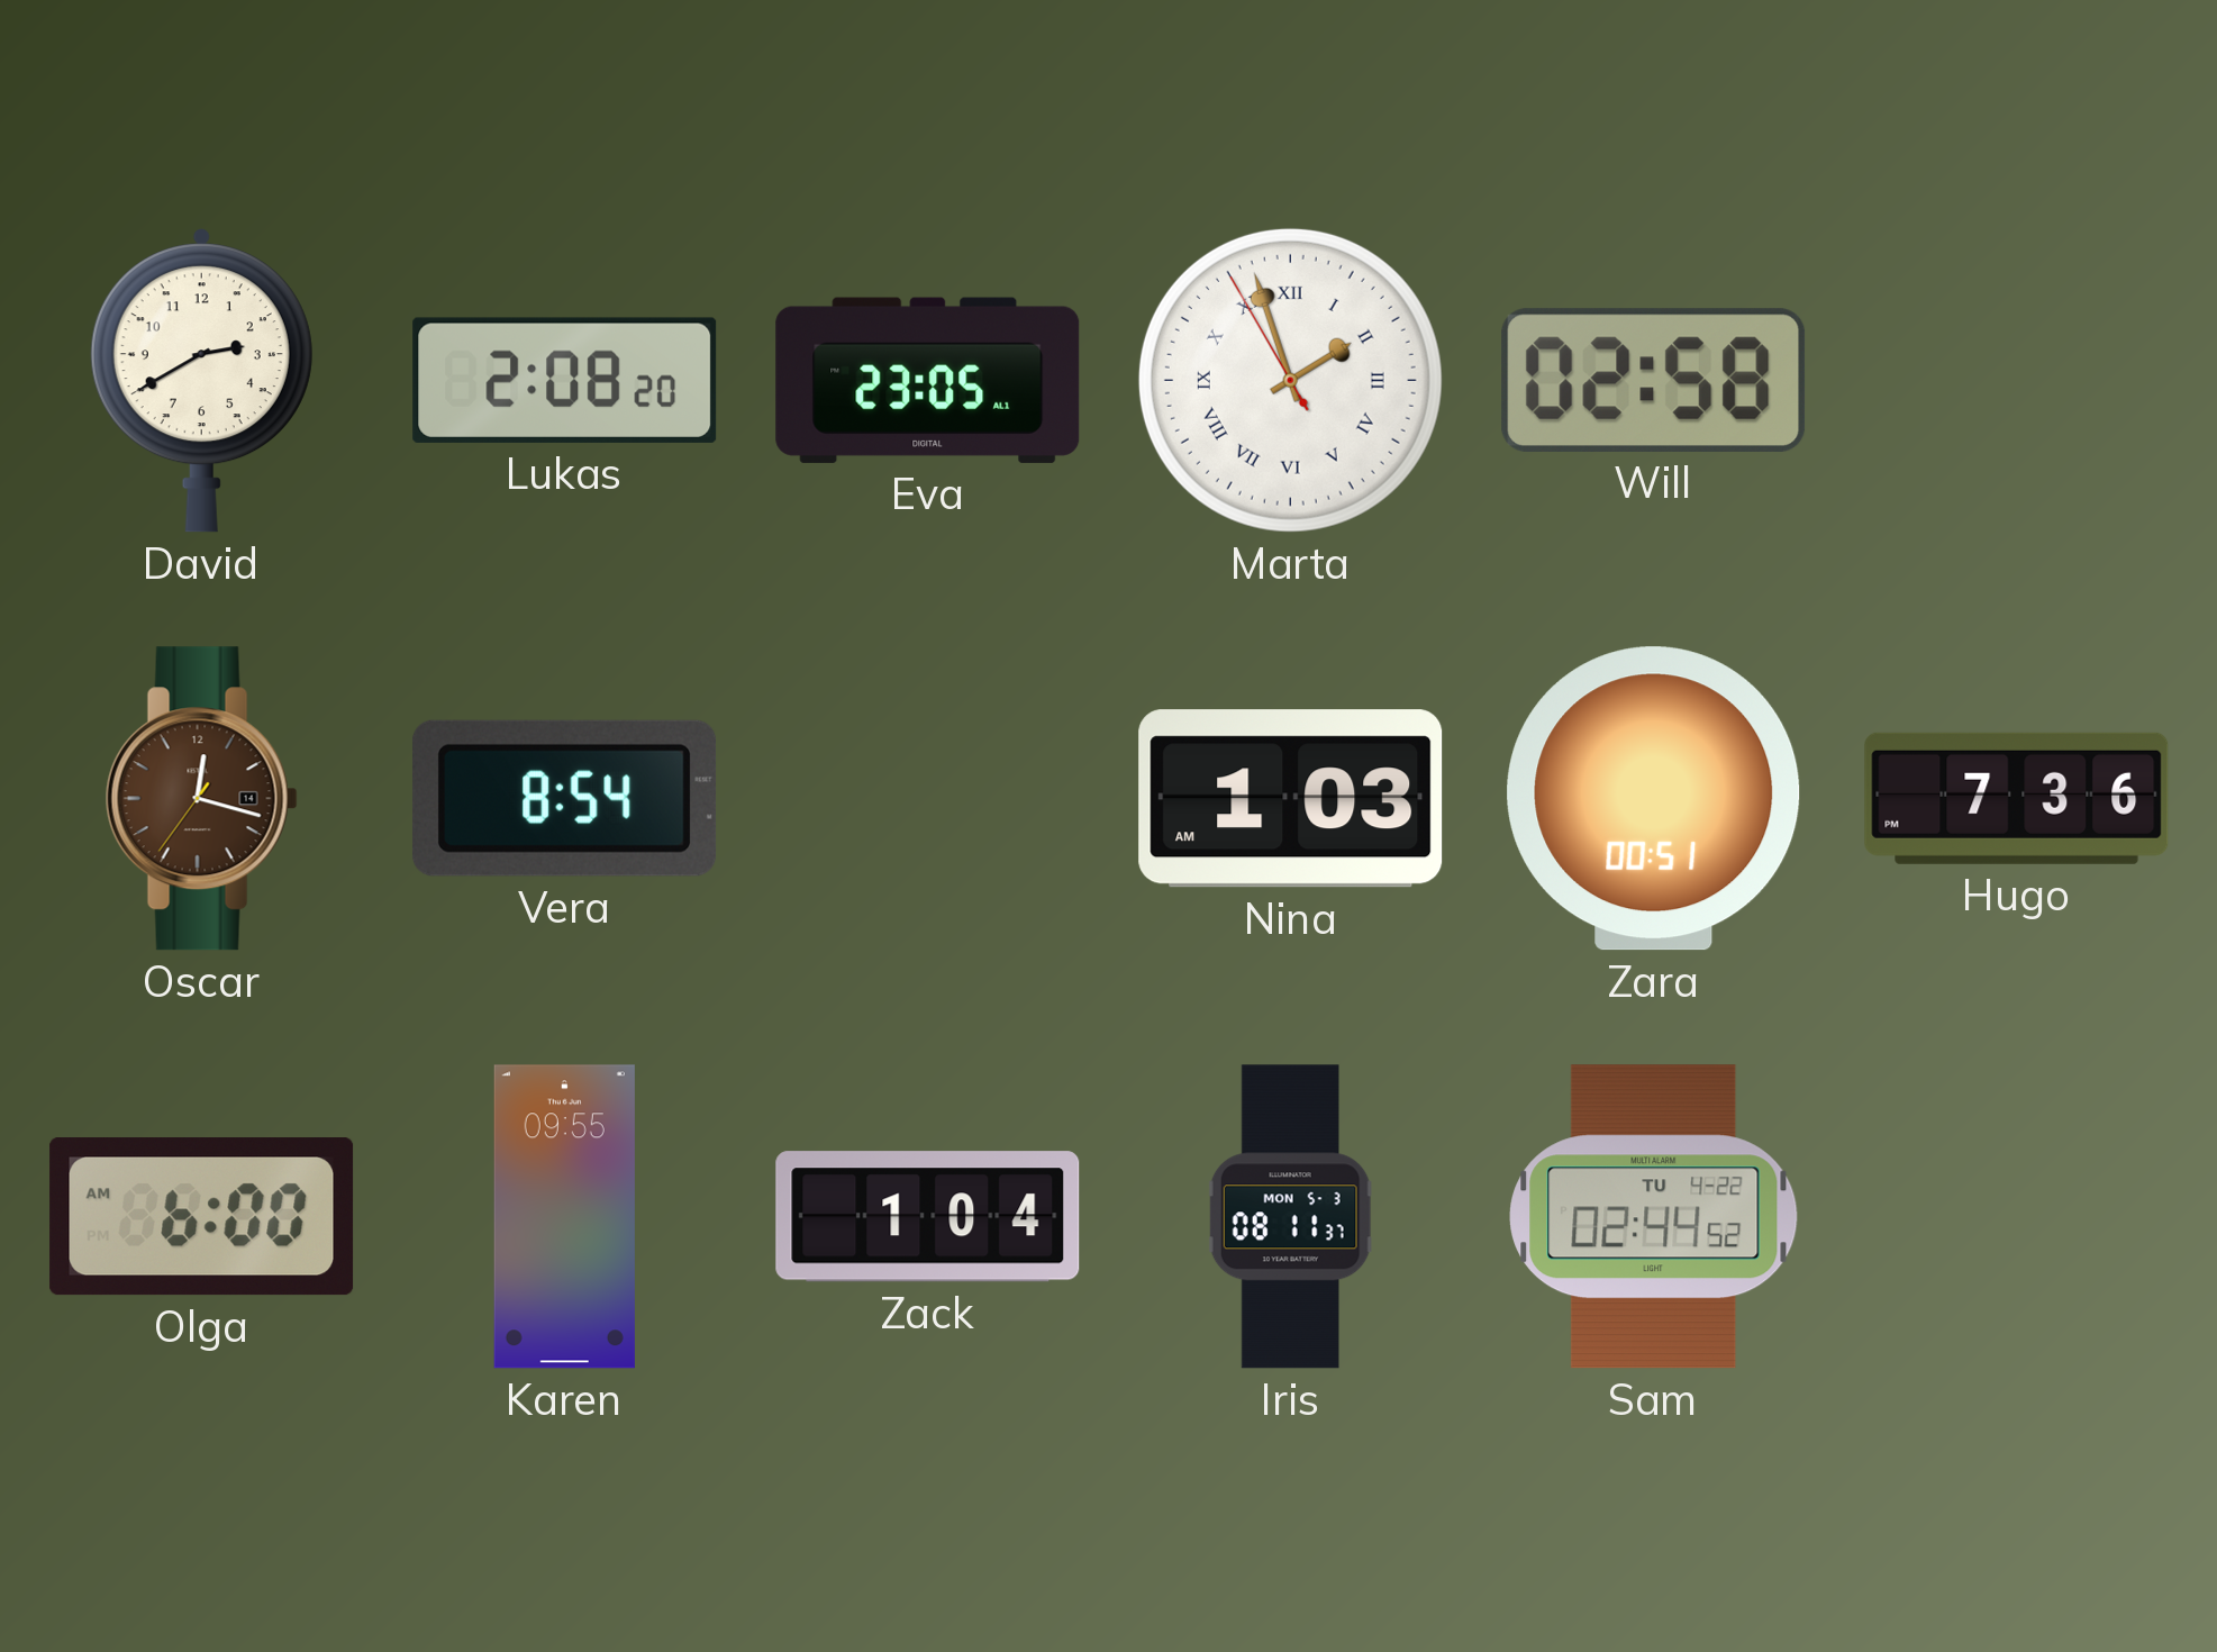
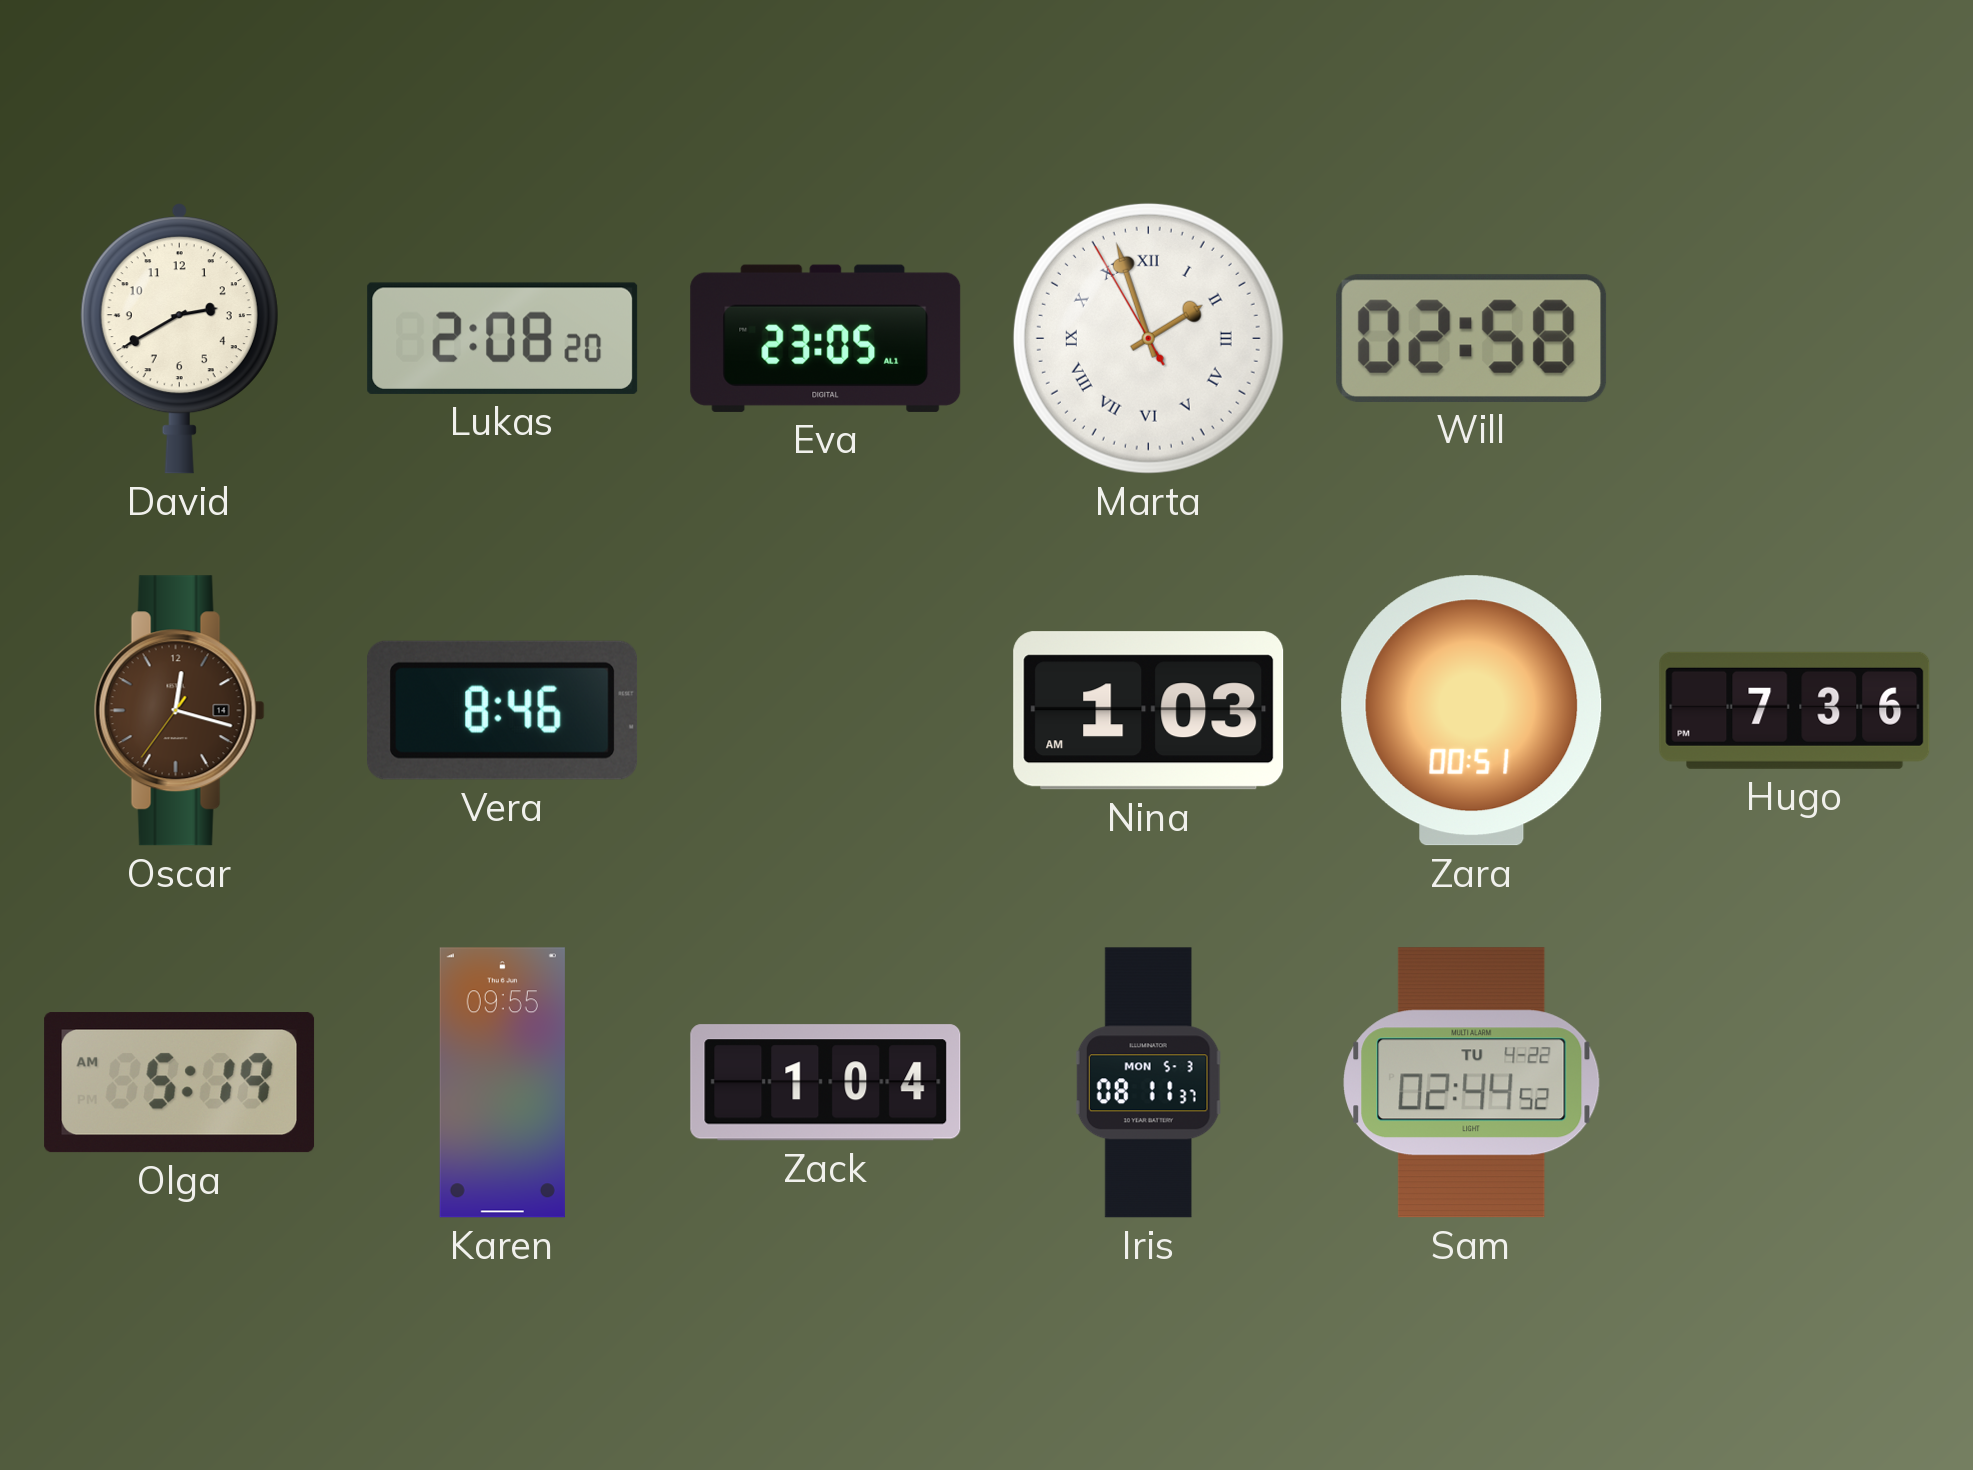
Vera: 8:54 -> 8:46
Olga: 6:00 -> 5:19
